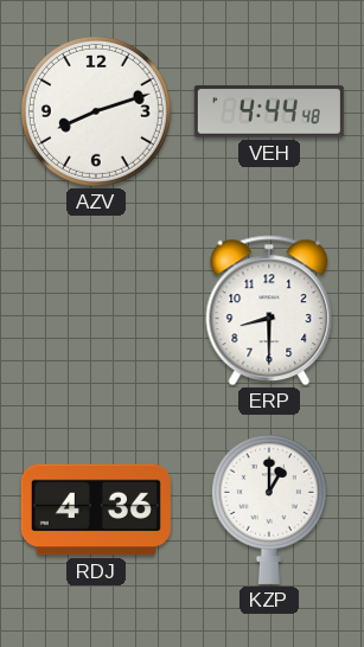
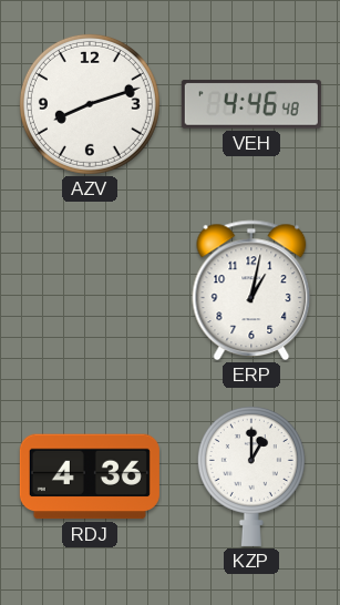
VEH: 4:44 -> 4:46
ERP: 8:30 -> 1:02
